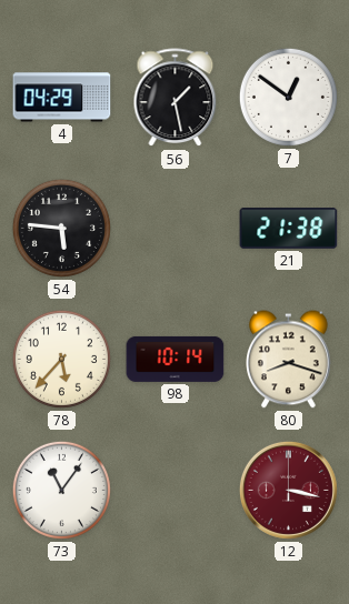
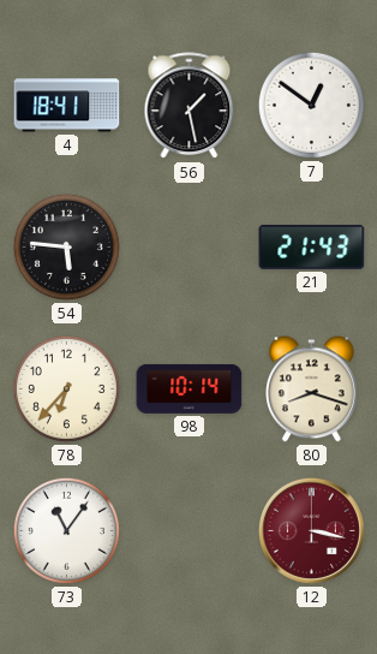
4: 04:29 -> 18:41
21: 21:38 -> 21:43
78: 5:37 -> 6:37
